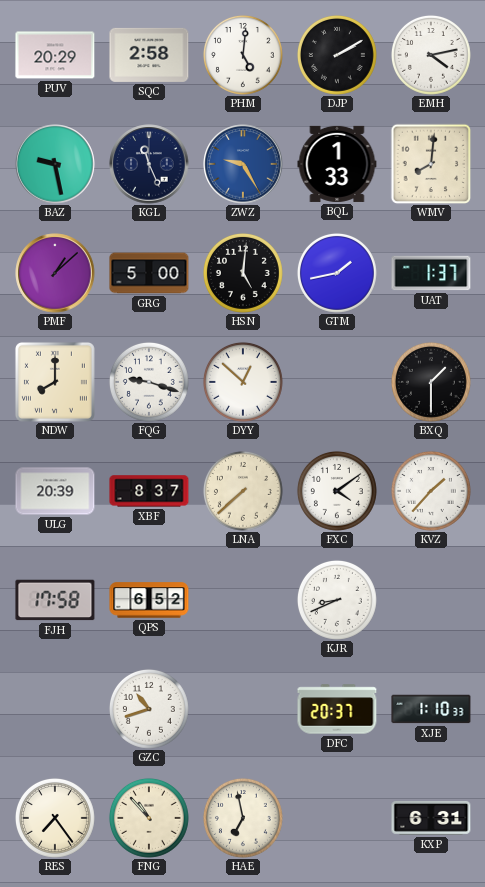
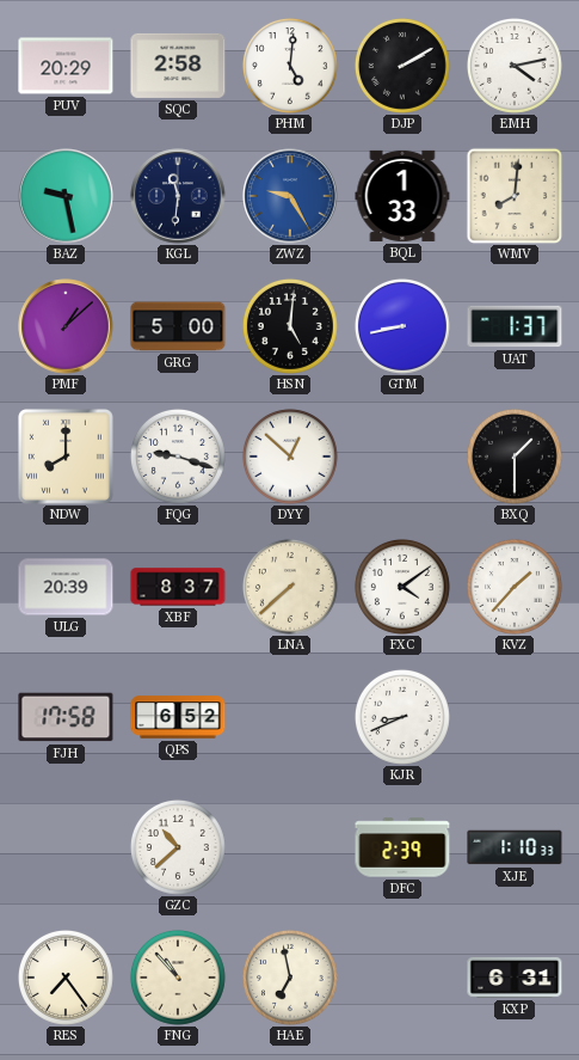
KGL: 11:26 -> 11:31
GTM: 1:43 -> 8:43
GZC: 10:42 -> 10:38
DFC: 20:37 -> 2:39
